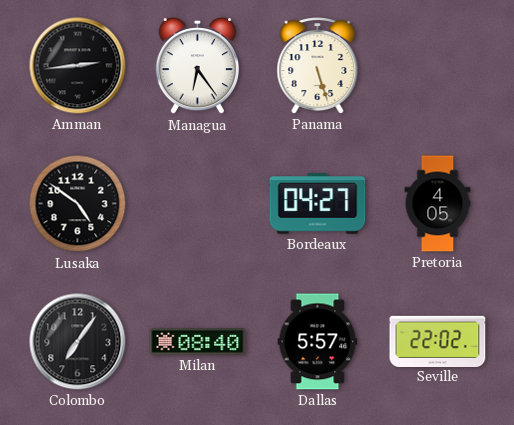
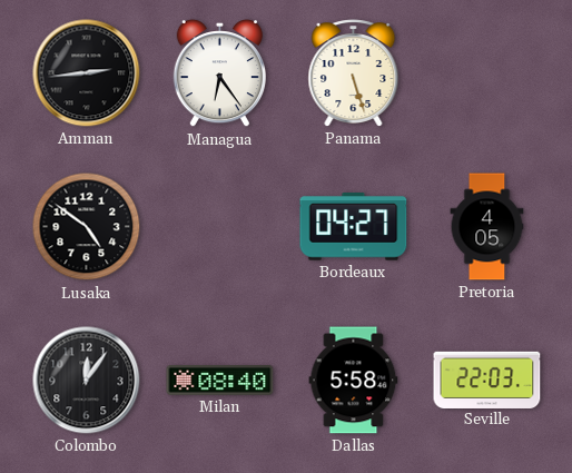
Colombo: 7:06 -> 12:06
Dallas: 5:57 -> 5:58
Seville: 22:02 -> 22:03
